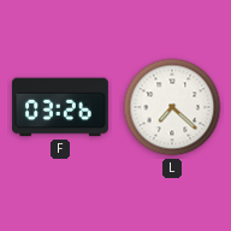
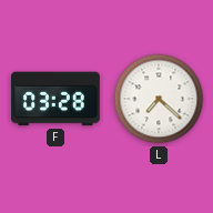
F: 03:26 -> 03:28
